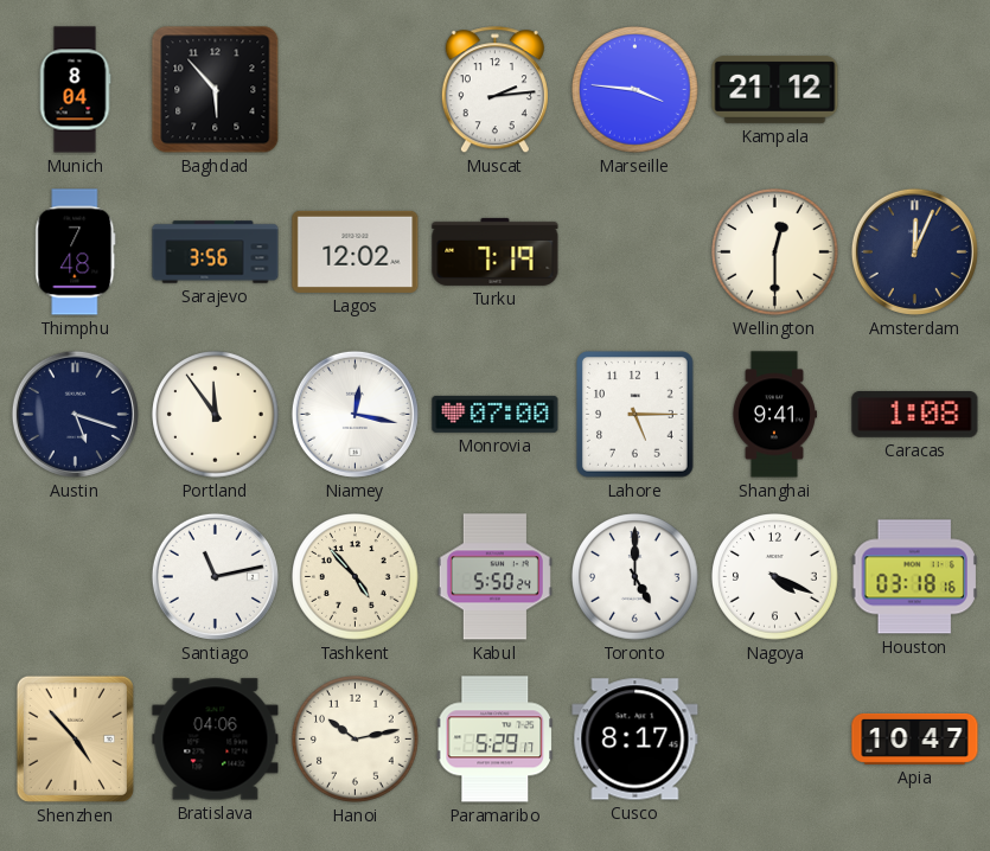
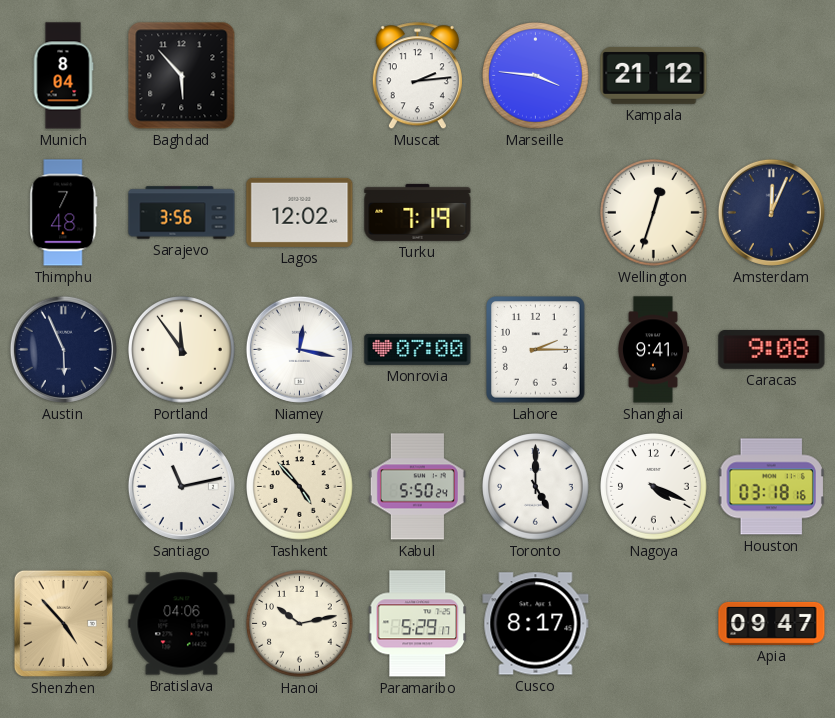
Wellington: 12:30 -> 12:33
Austin: 5:18 -> 5:56
Lahore: 5:15 -> 2:15
Caracas: 1:08 -> 9:08
Apia: 10:47 -> 09:47
